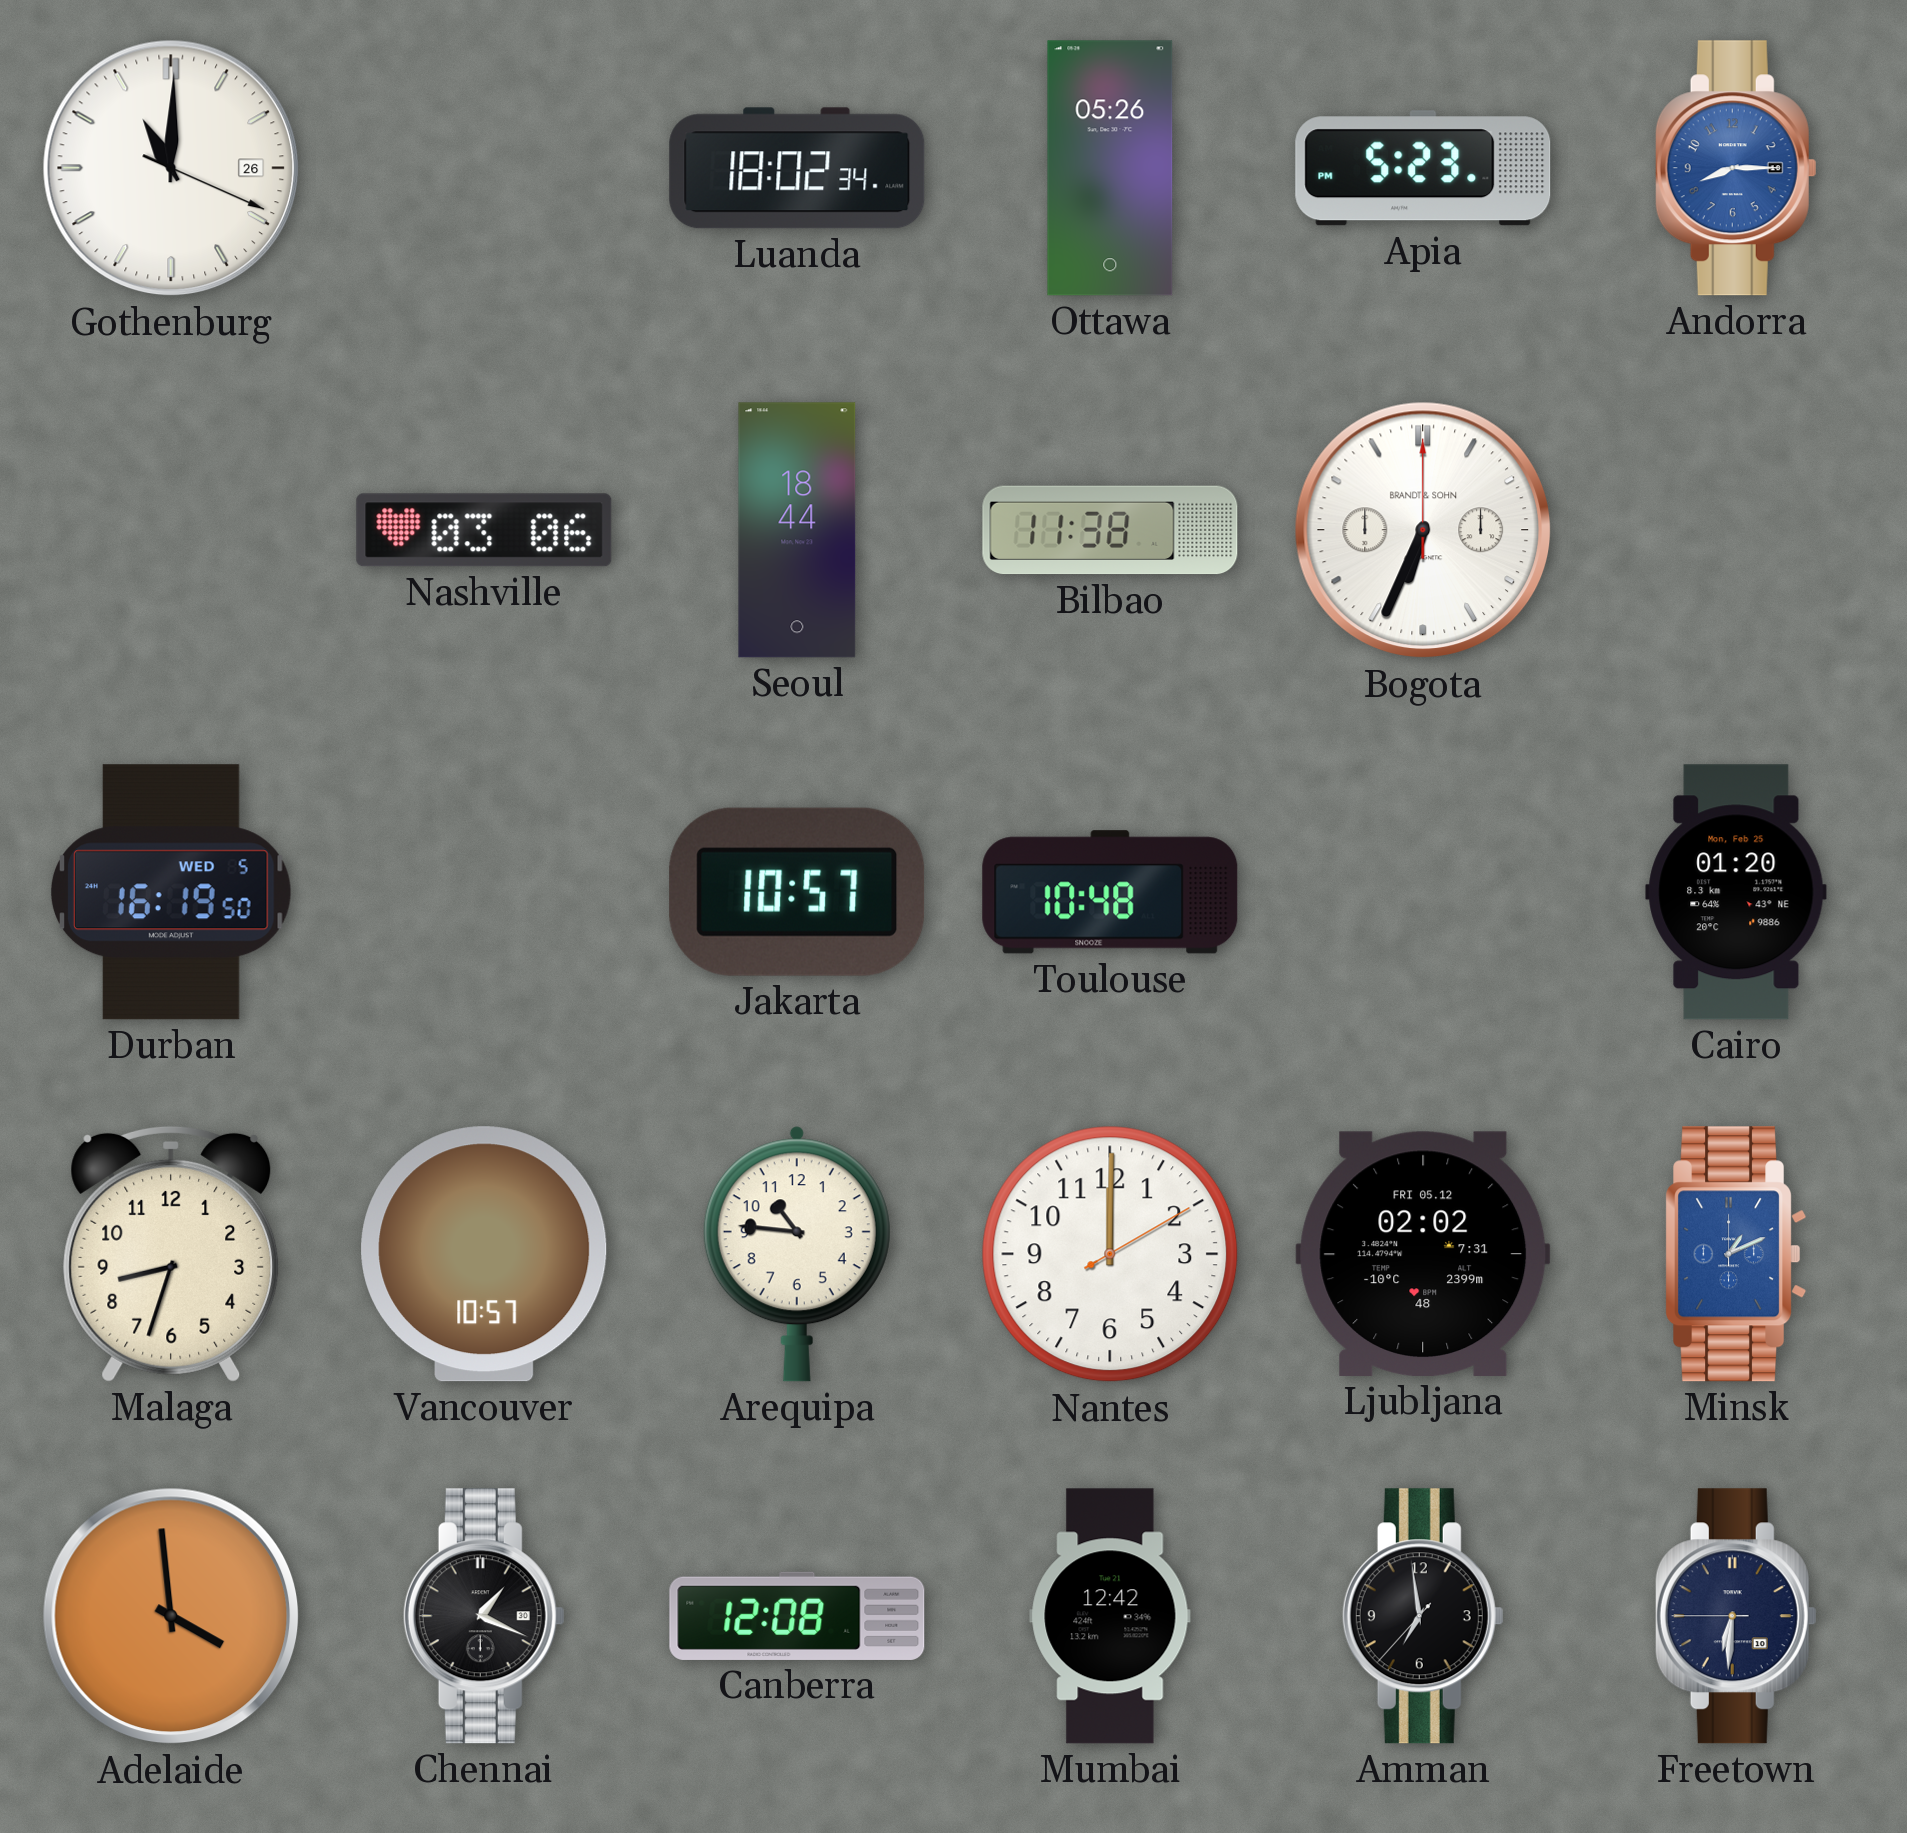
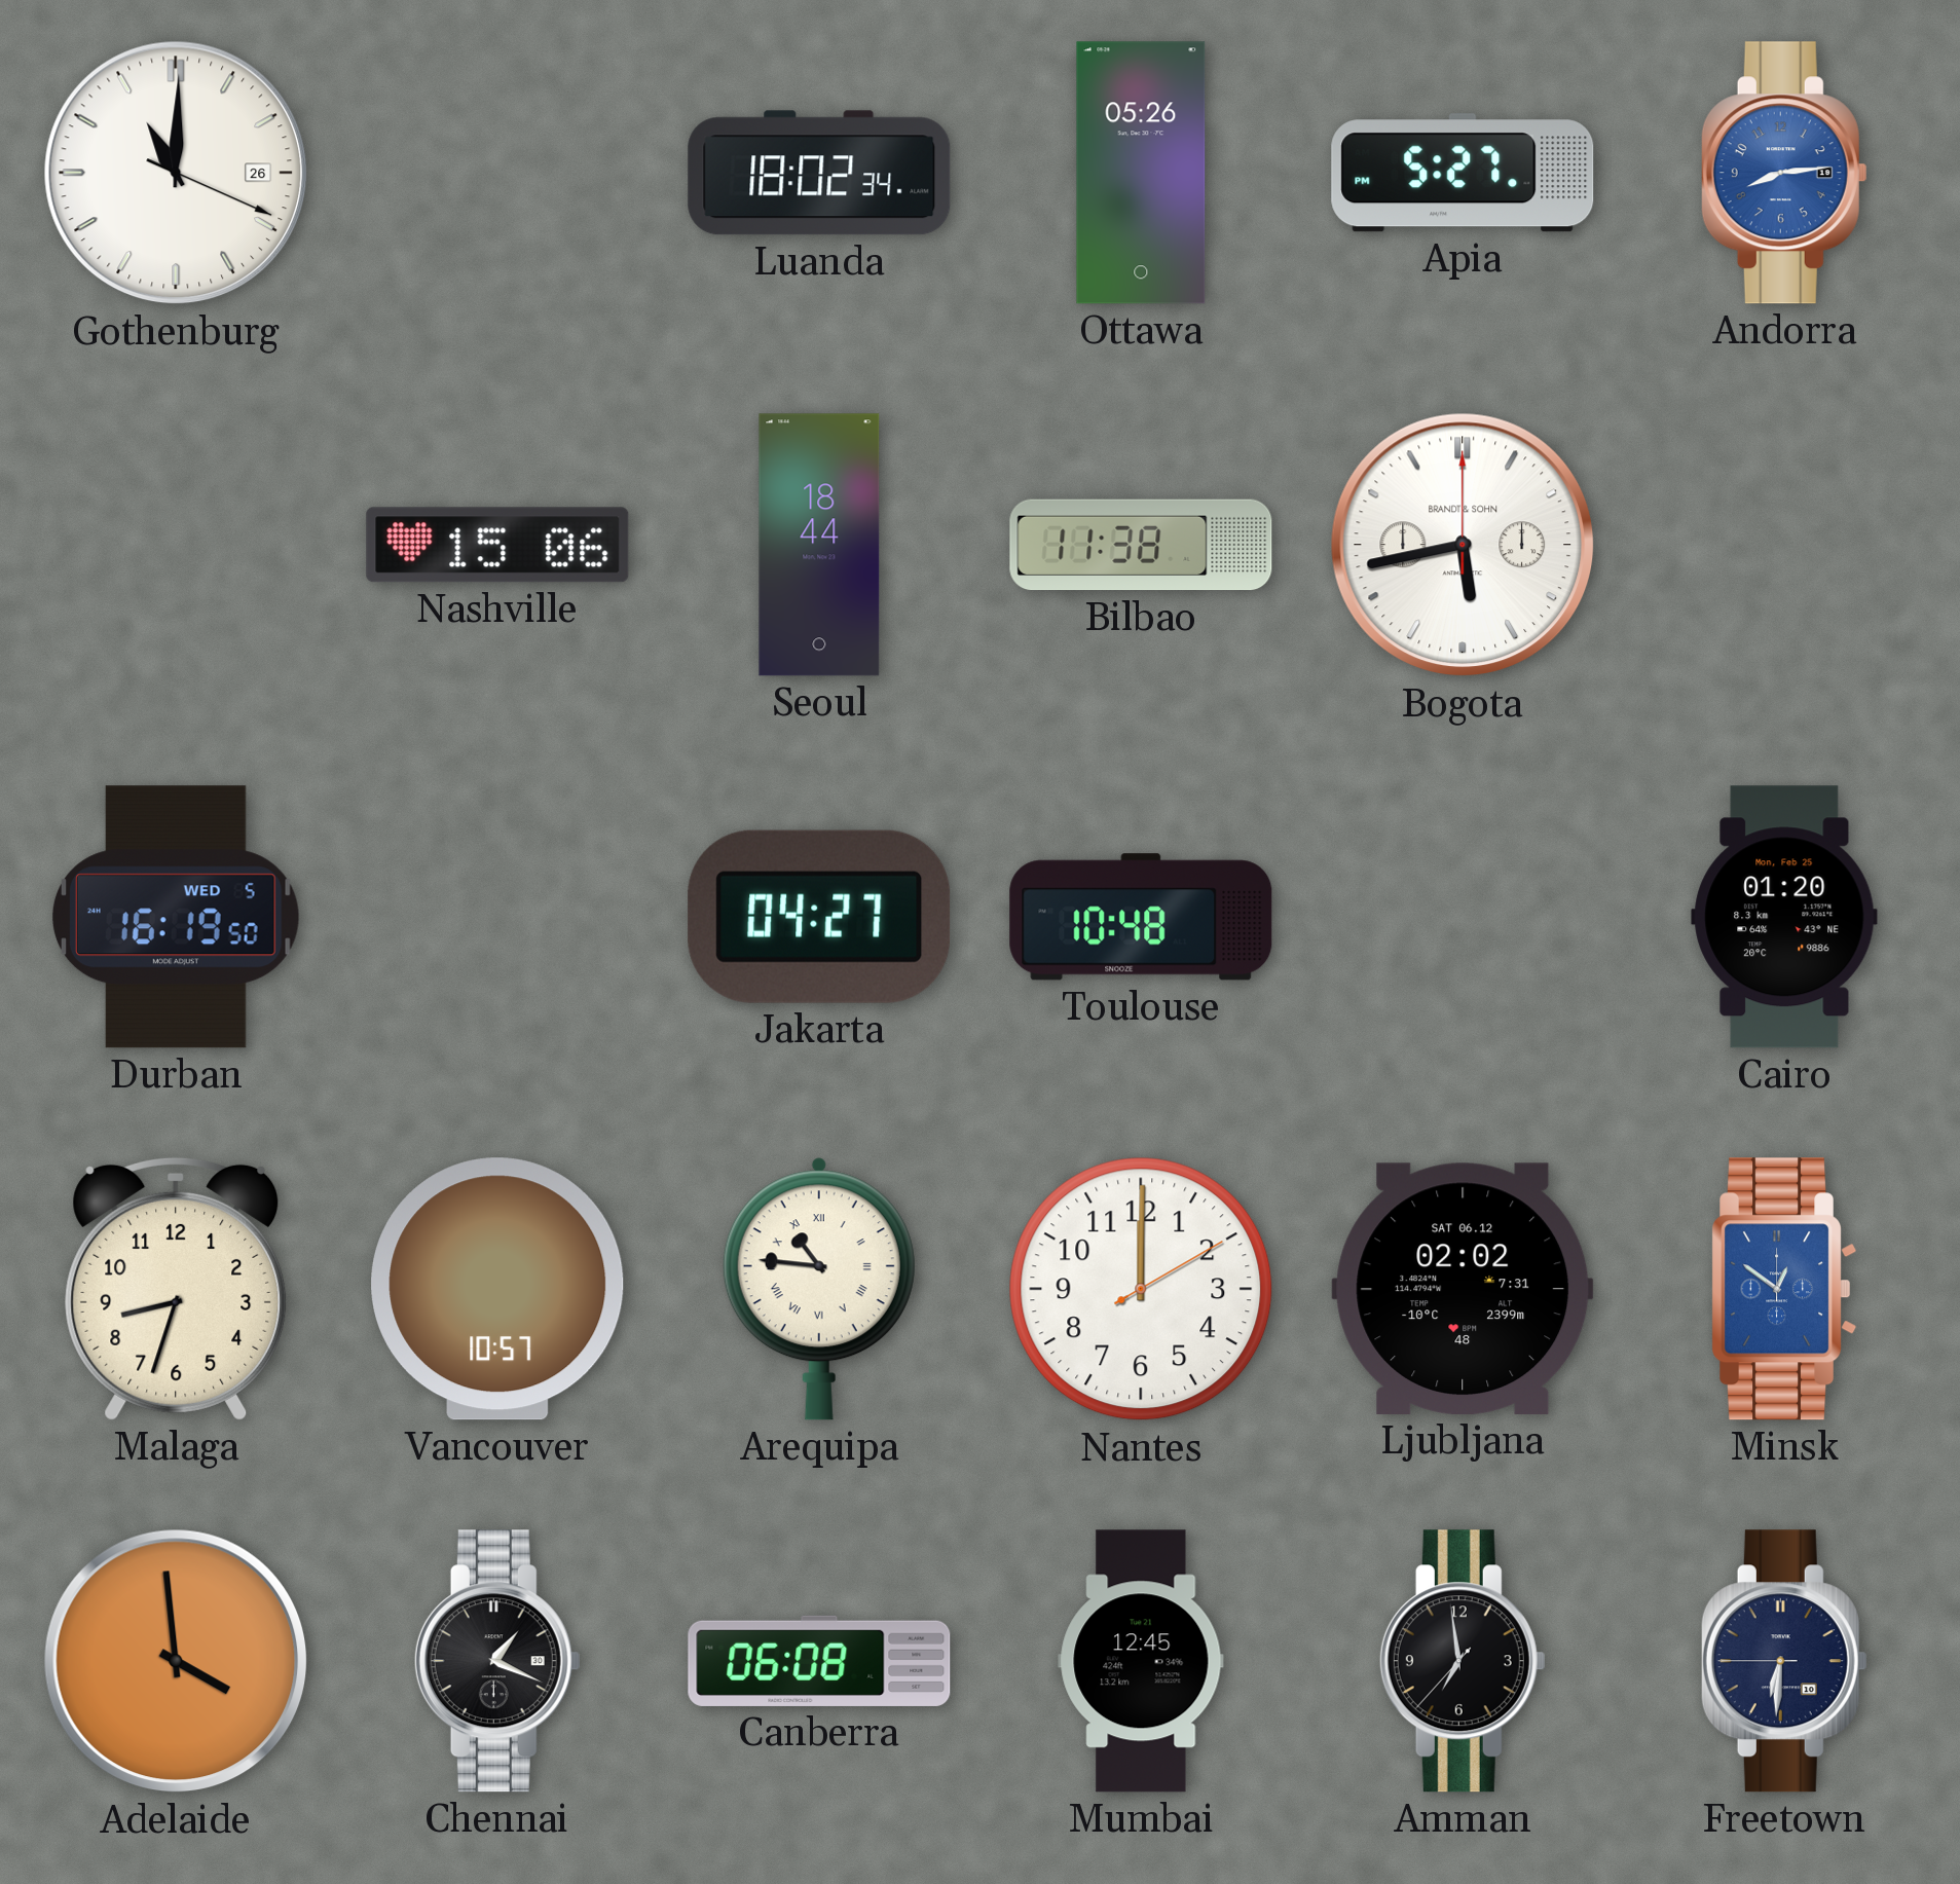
Apia: 5:23 -> 5:27
Andorra: 8:15 -> 8:14
Nashville: 03:06 -> 15:06
Bogota: 6:34 -> 5:43
Jakarta: 10:57 -> 04:27
Arequipa numerals: Arabic -> Roman
Ljubljana date: FRI 05.12 -> SAT 06.12
Minsk: 1:11 -> 12:51
Canberra: 12:08 -> 06:08
Mumbai: 12:42 -> 12:45
